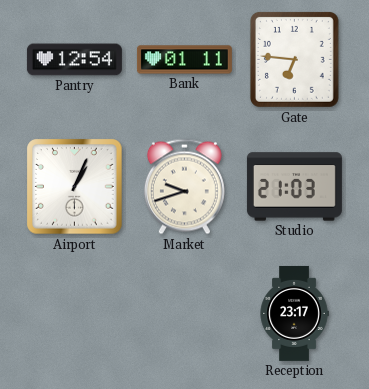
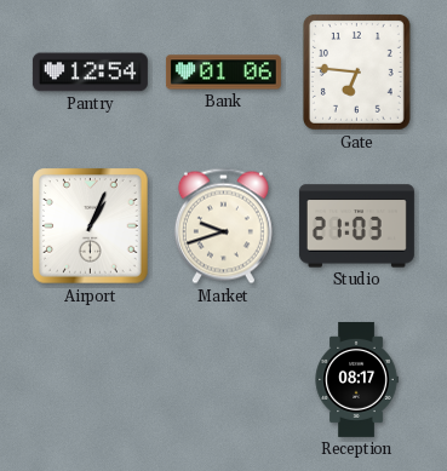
Bank: 01:11 -> 01:06
Reception: 23:17 -> 08:17
